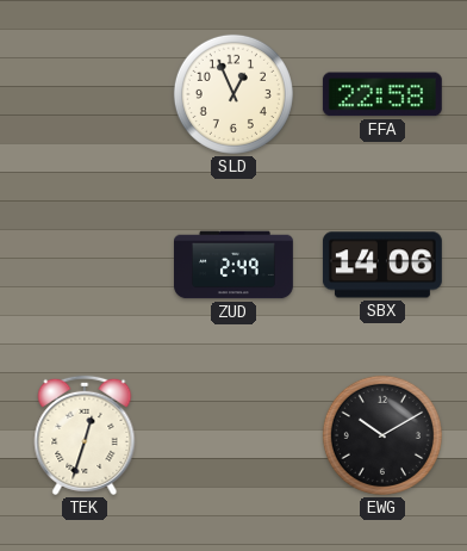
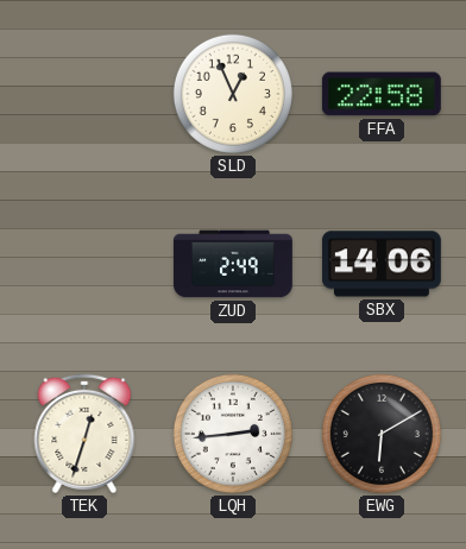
LQH: none -> 2:44
EWG: 10:10 -> 6:10
